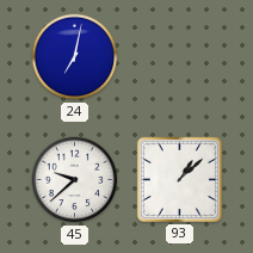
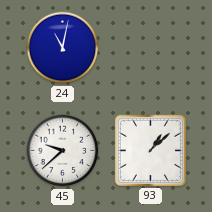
24: 7:02 -> 11:02
